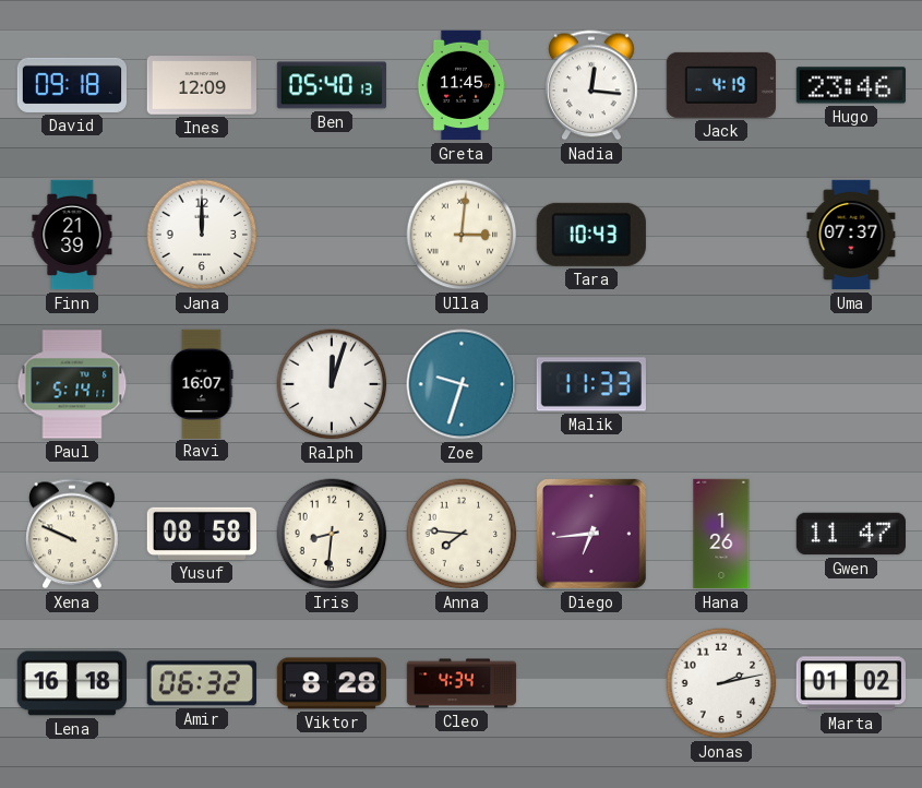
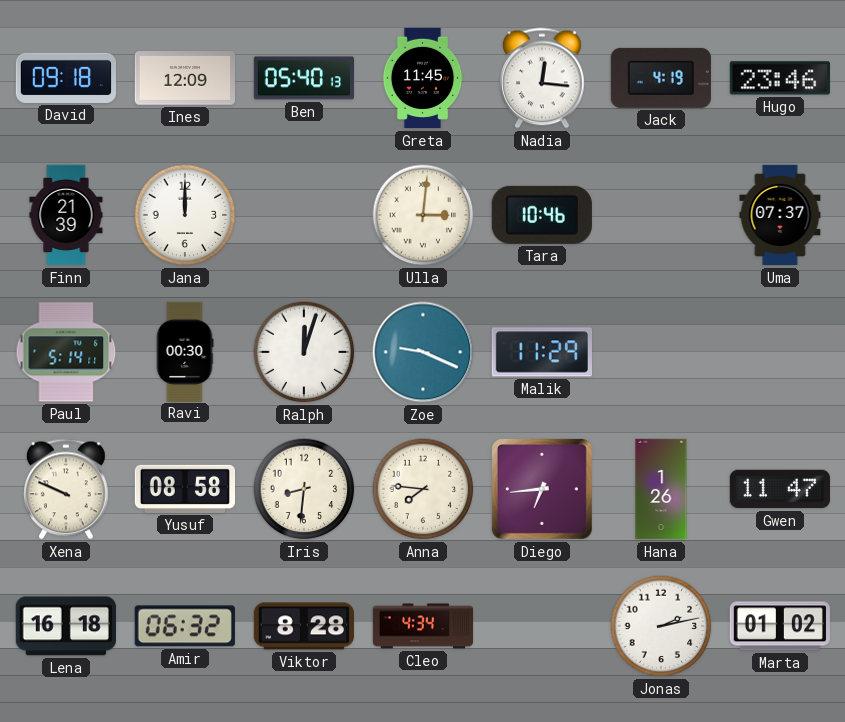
Tara: 10:43 -> 10:46
Ravi: 16:07 -> 00:30
Zoe: 9:33 -> 9:19
Malik: 11:33 -> 11:29
